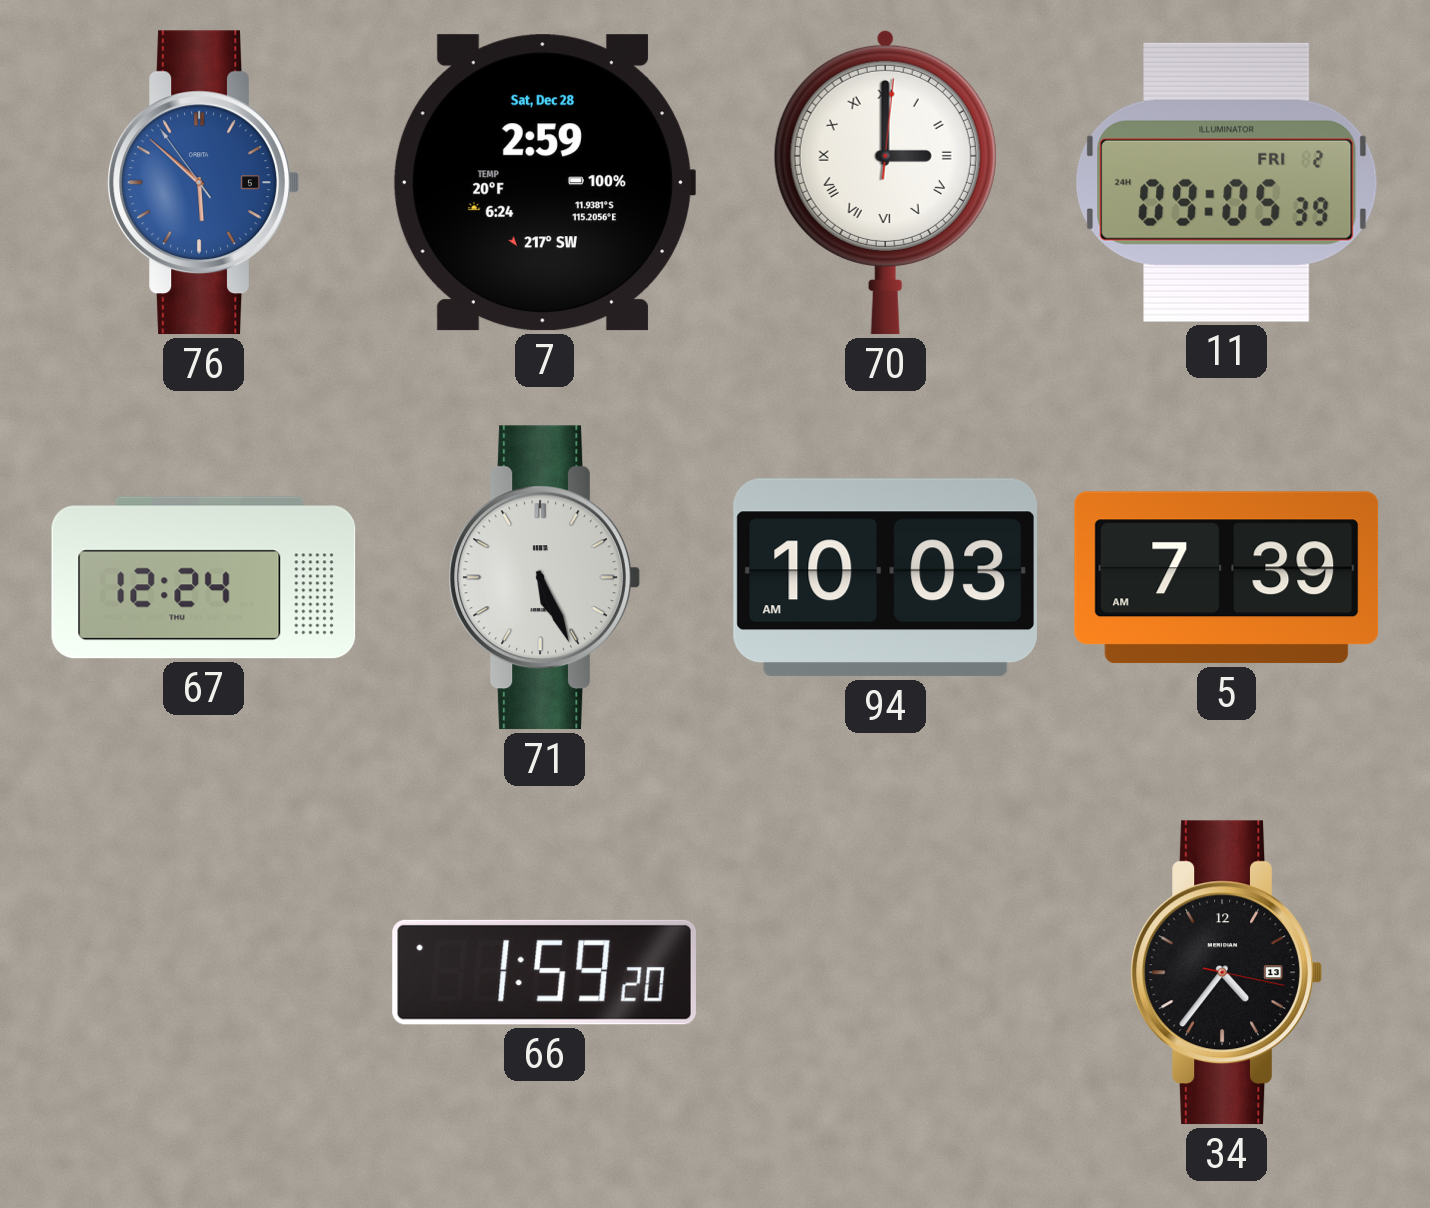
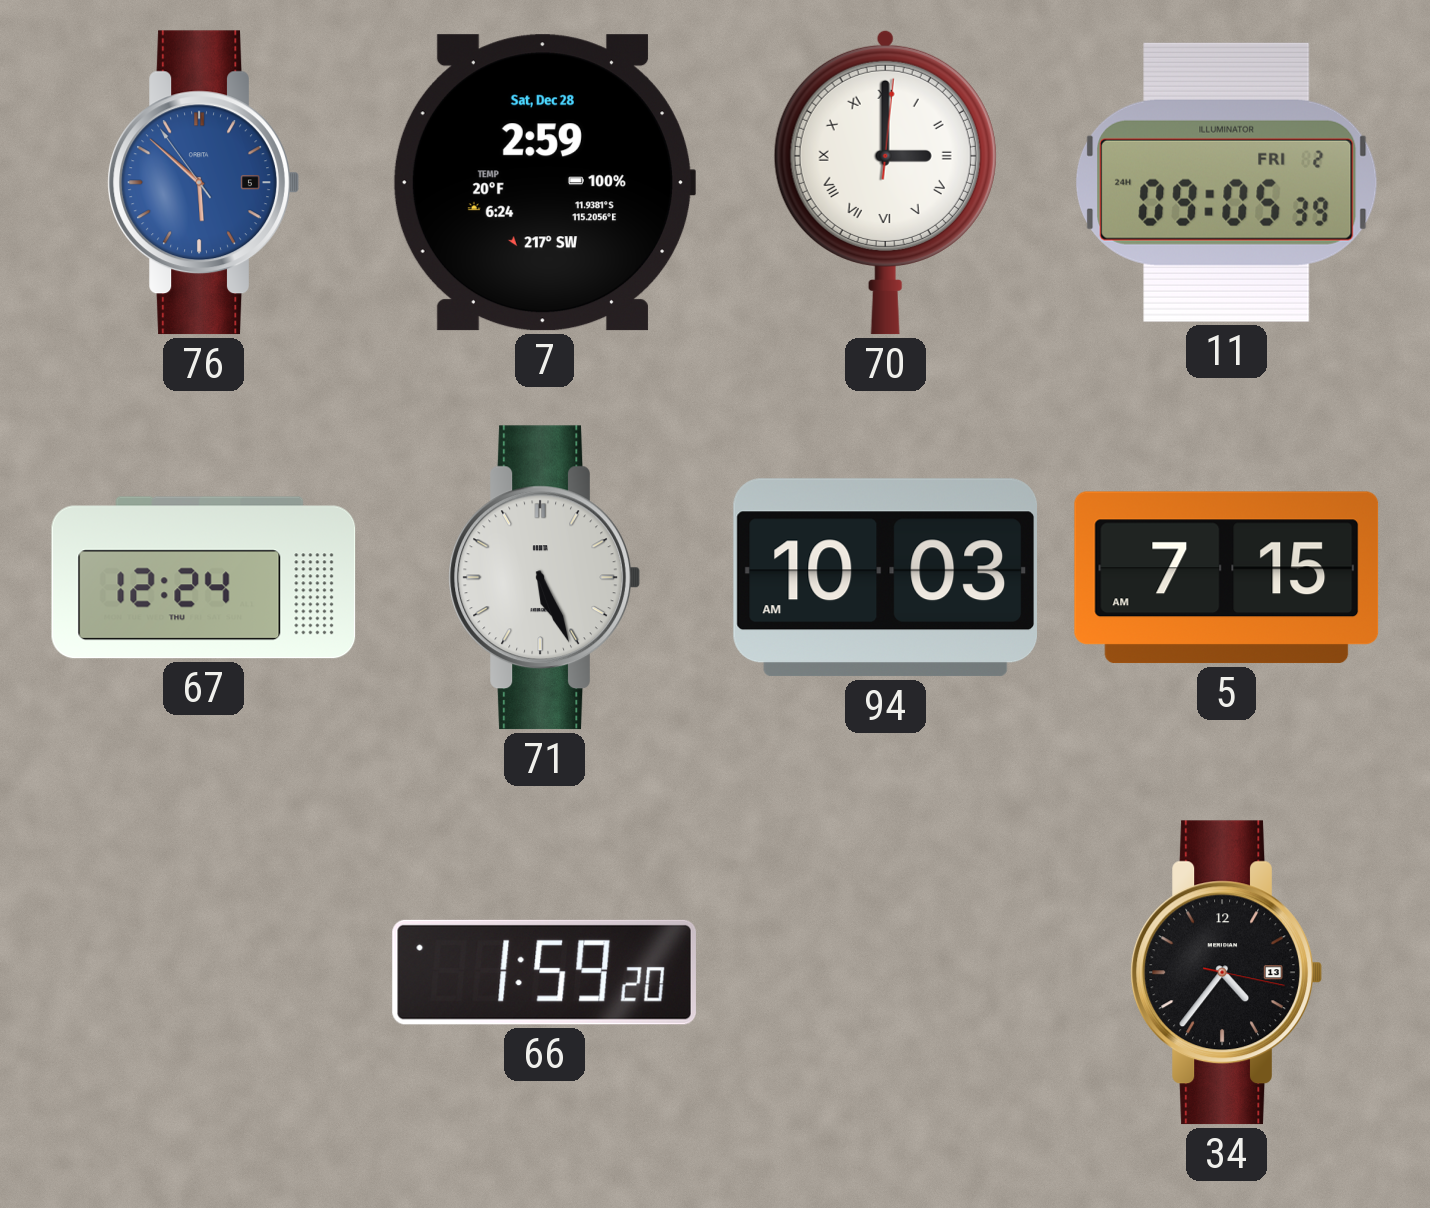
5: 7:39 -> 7:15
